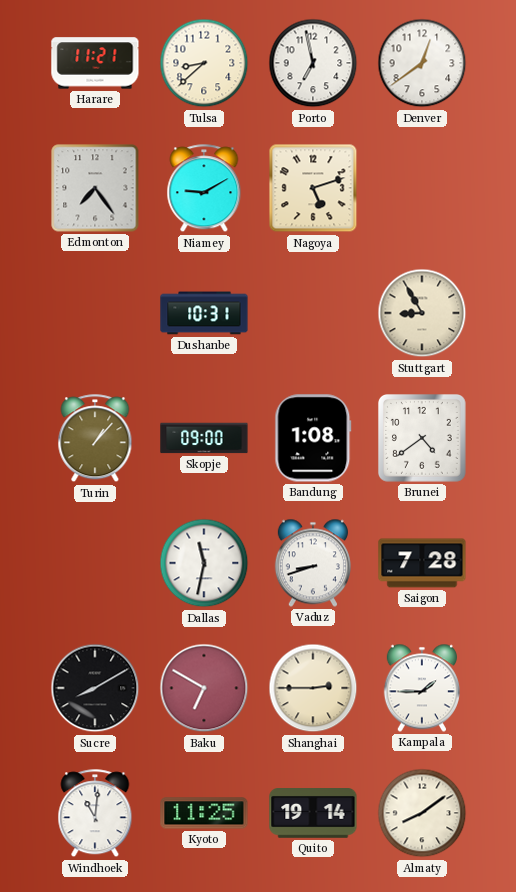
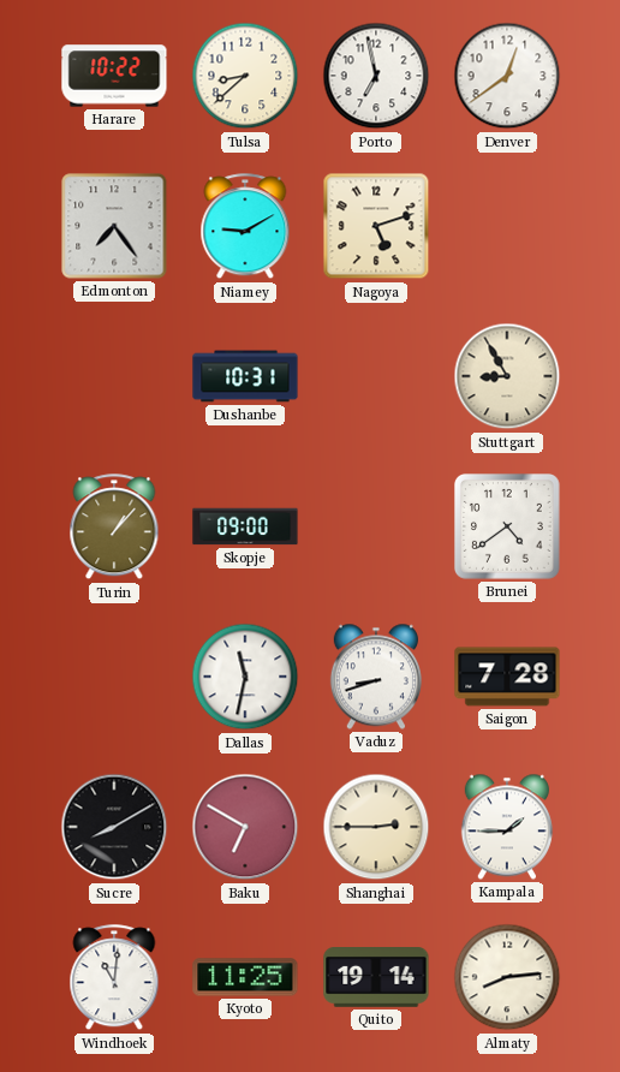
Harare: 11:21 -> 10:22
Bandung: 1:08 -> none
Almaty: 8:09 -> 8:14
